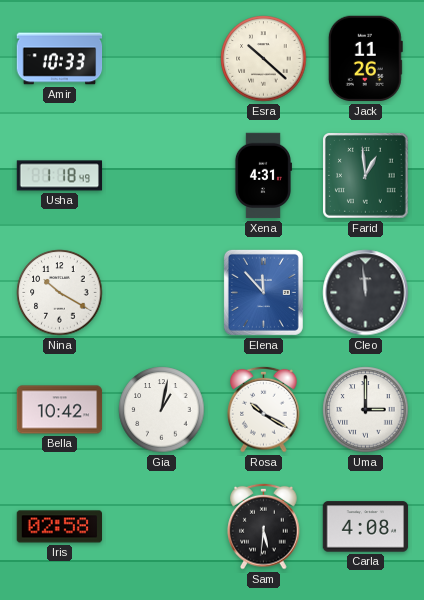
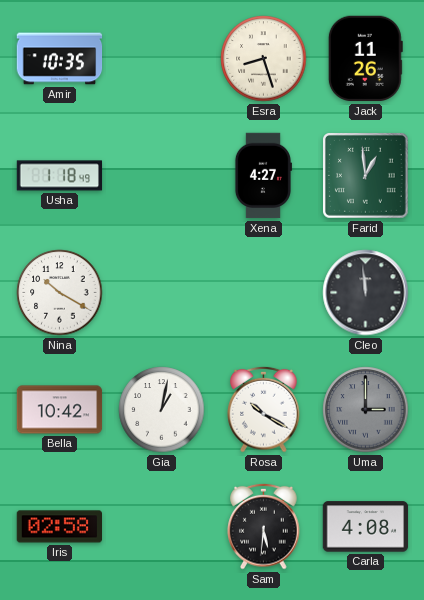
Amir: 10:33 -> 10:35
Esra: 10:22 -> 8:27
Xena: 4:31 -> 4:27
Elena: 11:53 -> none
Uma dial: white -> grey
